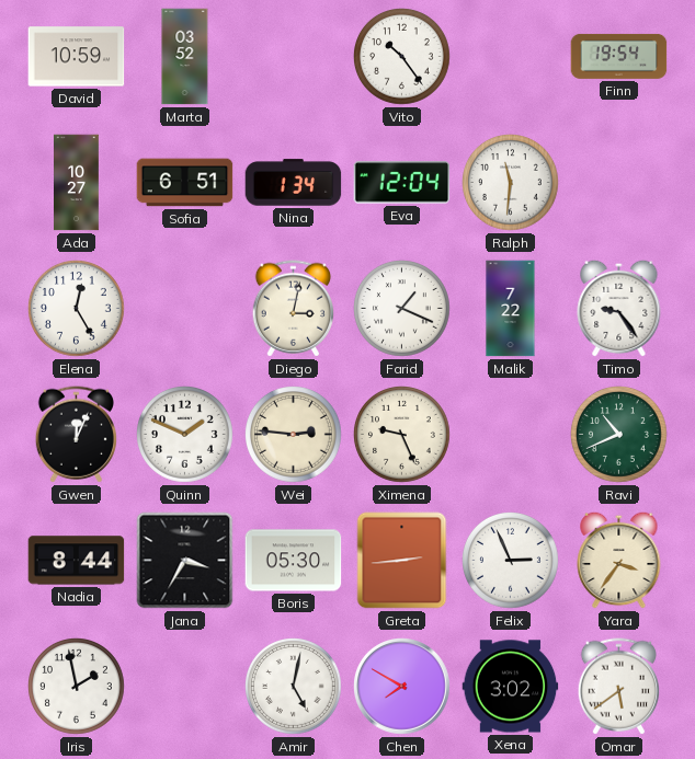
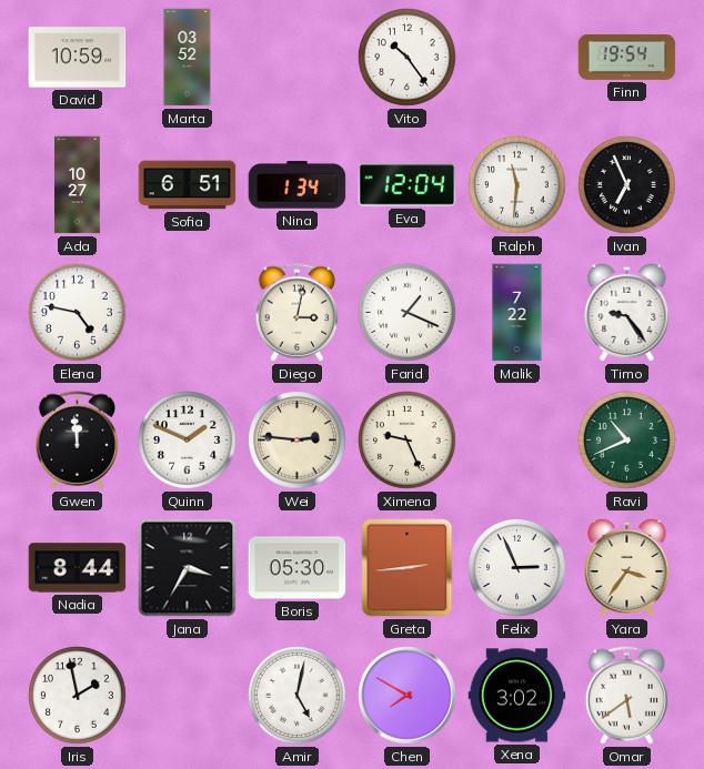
Ivan: none -> 6:56
Elena: 12:25 -> 4:47
Gwen: 12:04 -> 11:59
